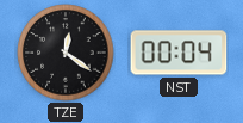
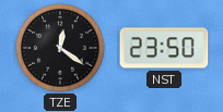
NST: 00:04 -> 23:50
